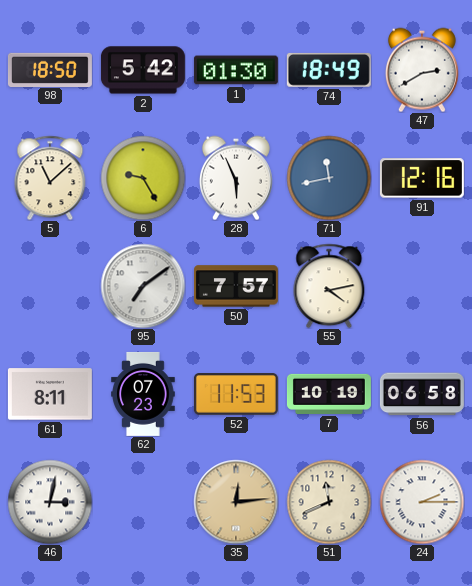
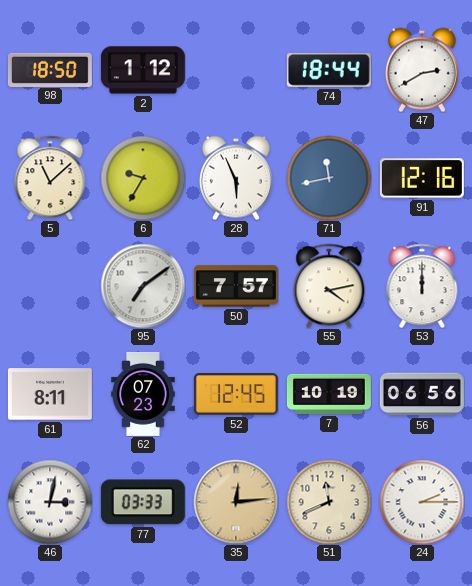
2: 5:42 -> 1:12
1: 01:30 -> none
74: 18:49 -> 18:44
6: 9:25 -> 9:35
53: none -> 12:00
52: 11:53 -> 12:45
56: 06:58 -> 06:56
77: none -> 03:33
